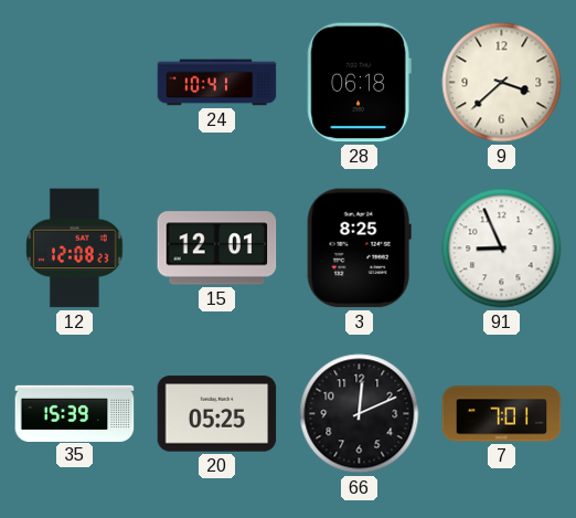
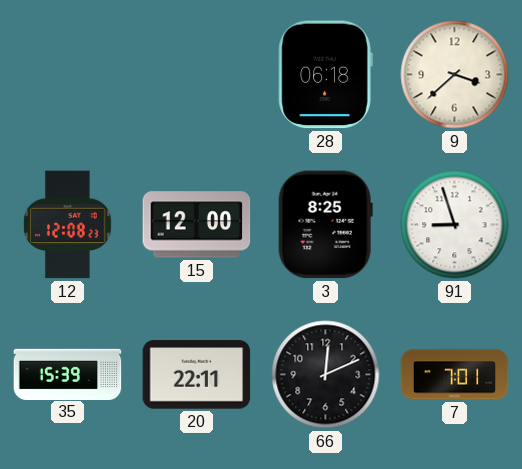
24: 10:41 -> none
15: 12:01 -> 12:00
91: 8:56 -> 8:57
20: 05:25 -> 22:11
